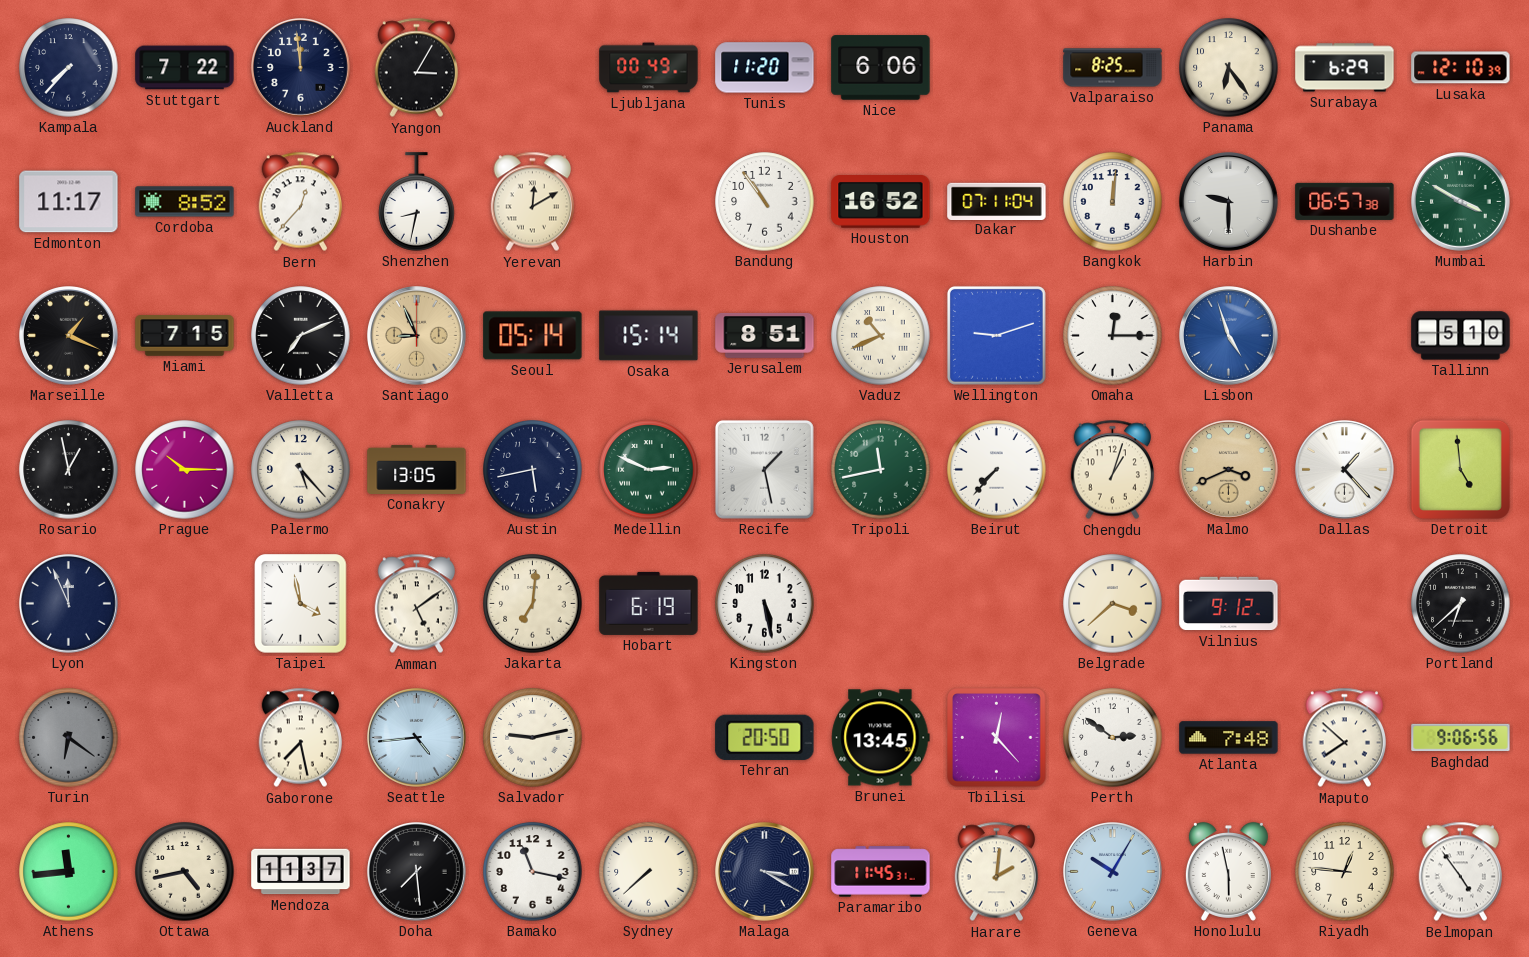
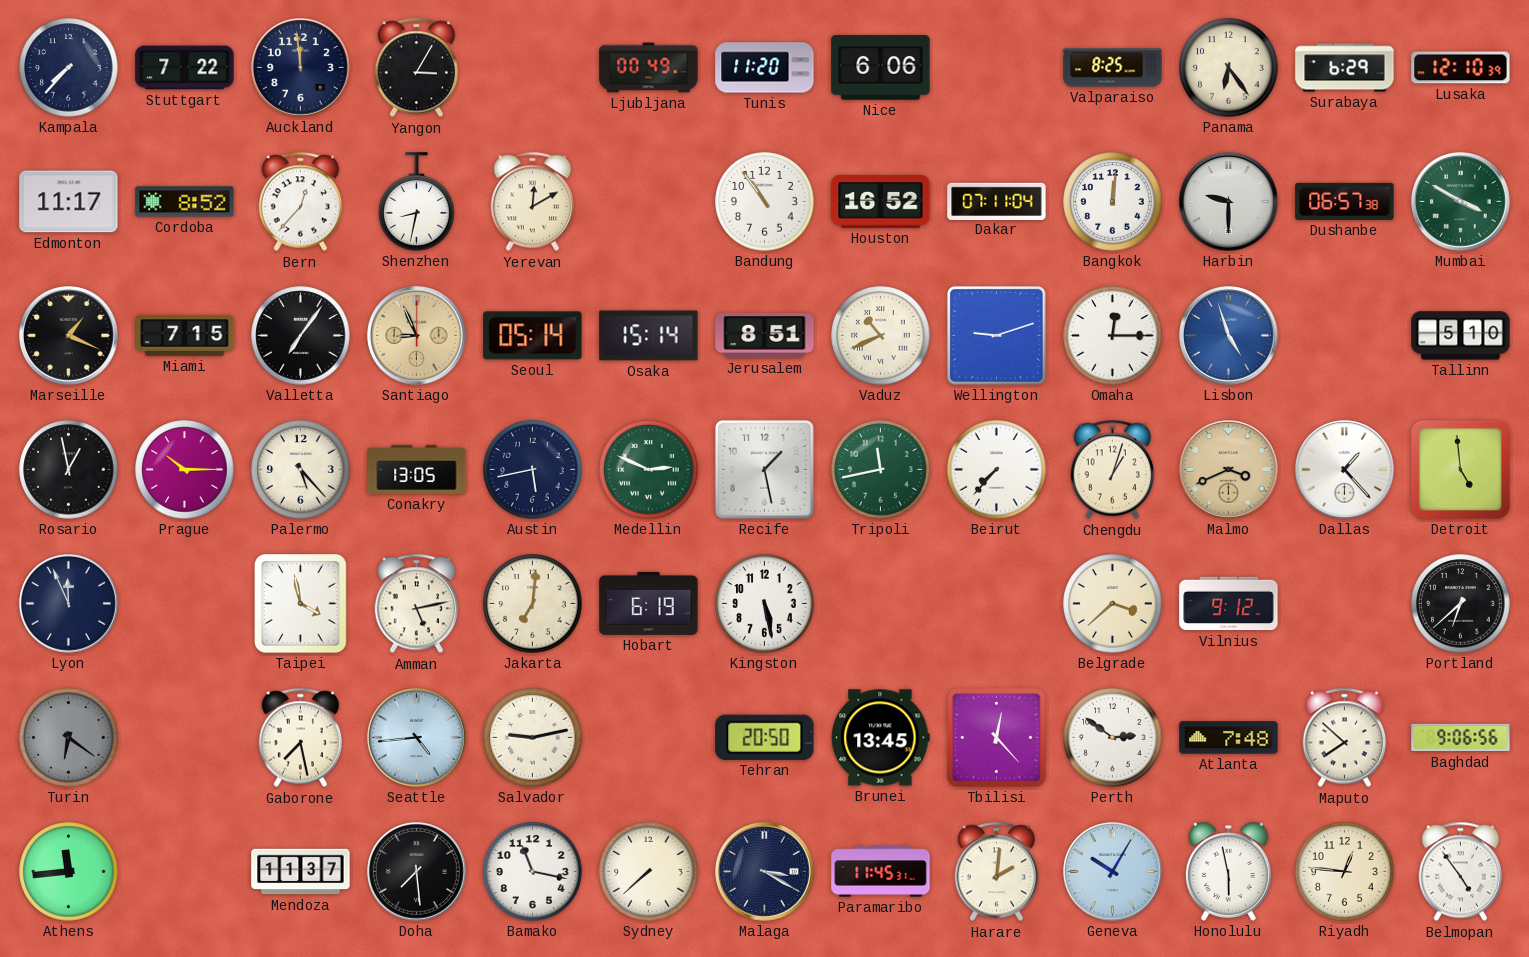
Valletta: 7:11 -> 7:06
Amman: 5:09 -> 5:13
Ottawa: 4:43 -> none
